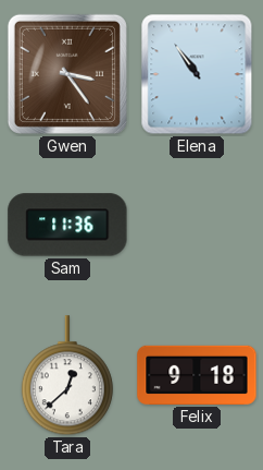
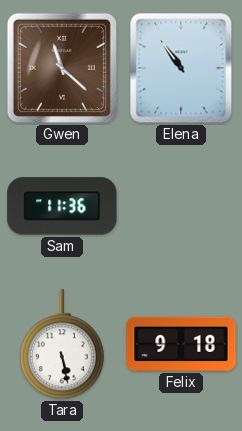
Gwen: 3:24 -> 11:22
Tara: 12:38 -> 5:28
